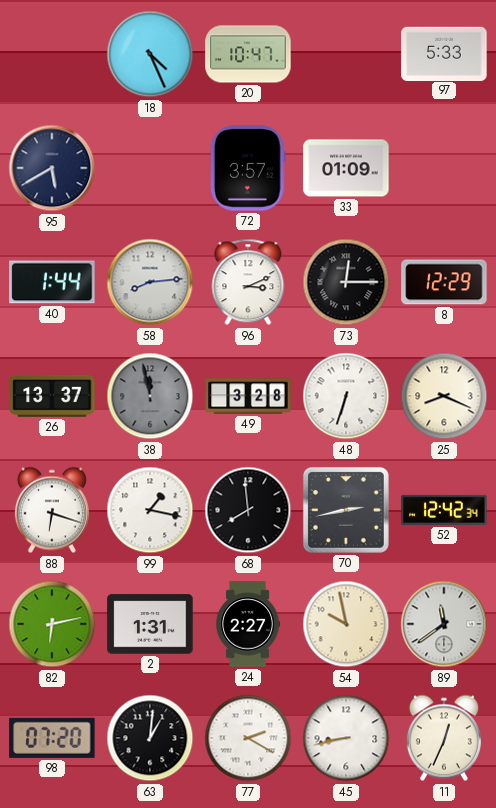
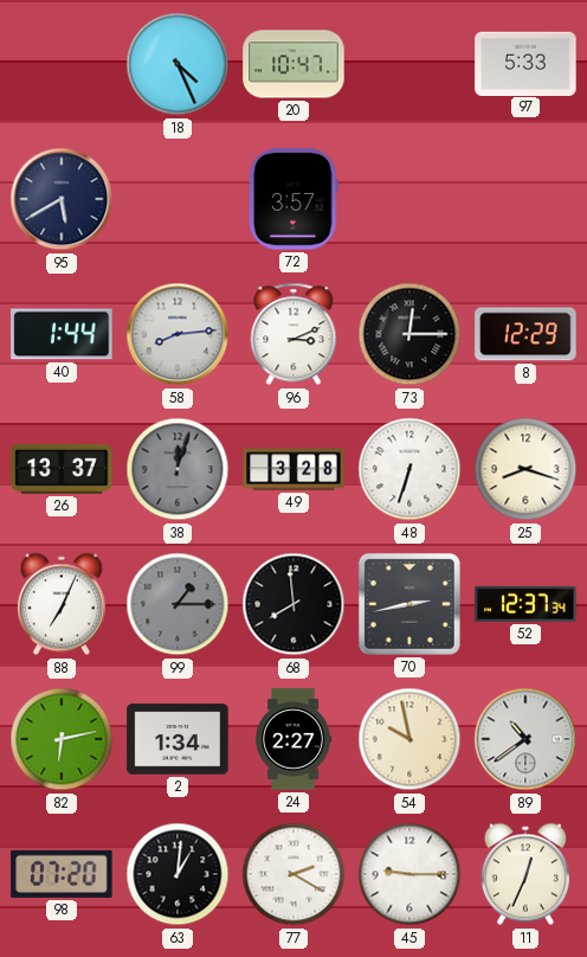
33: 01:09 -> none
38: 11:58 -> 12:03
25: 8:19 -> 8:18
88: 6:18 -> 7:04
99: 1:17 -> 1:15
99 dial: white -> grey
52: 12:42 -> 12:37
2: 1:31 -> 1:34
89: 11:39 -> 10:39
45: 8:43 -> 9:15
